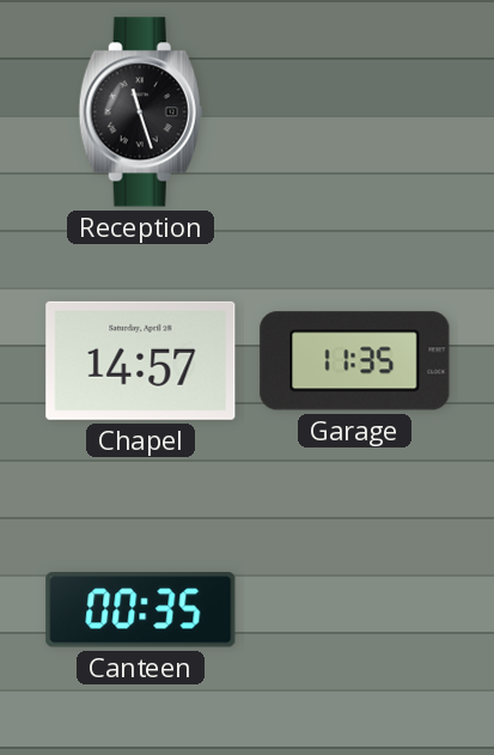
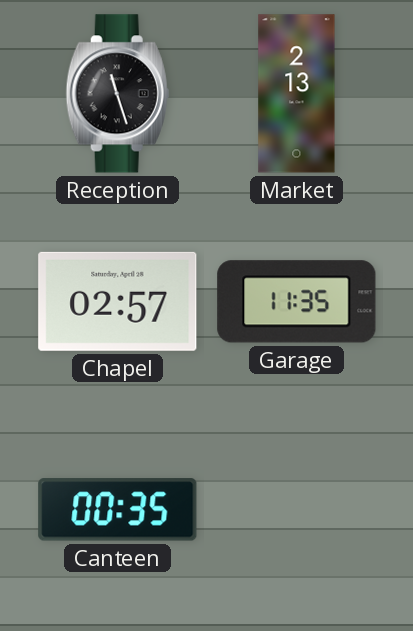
Market: none -> 2:13
Chapel: 14:57 -> 02:57
